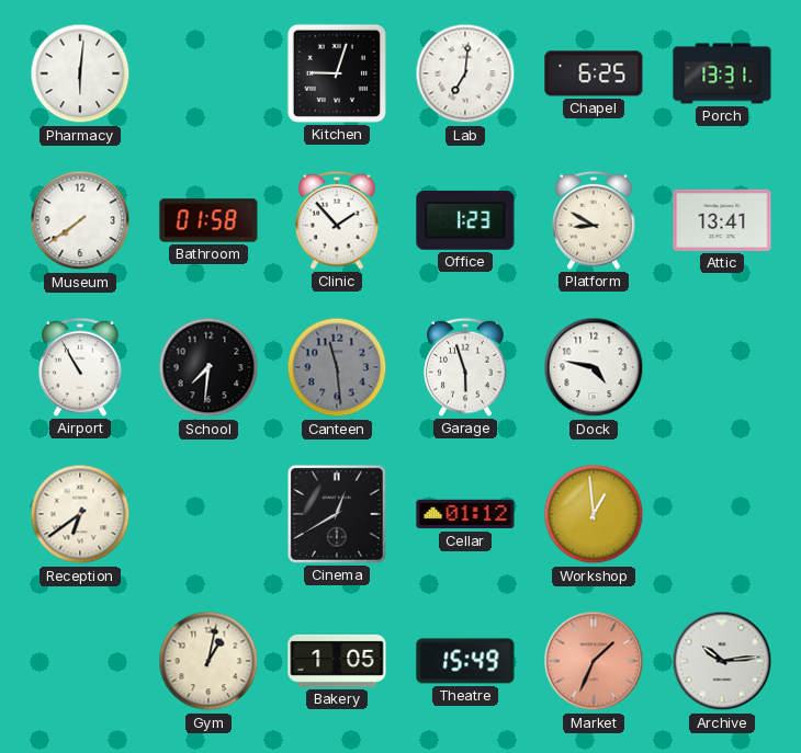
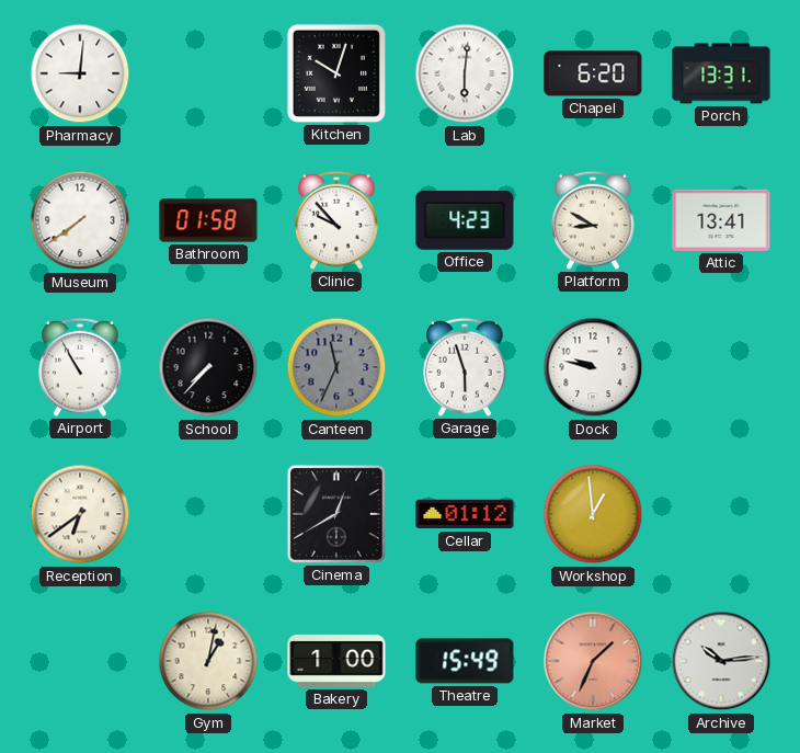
Pharmacy: 6:01 -> 9:01
Kitchen: 9:03 -> 10:03
Lab: 7:01 -> 6:01
Chapel: 6:25 -> 6:20
Clinic: 1:53 -> 9:53
Office: 1:23 -> 4:23
School: 7:31 -> 7:37
Canteen: 11:29 -> 11:34
Dock: 4:47 -> 9:47
Bakery: 1:05 -> 1:00
